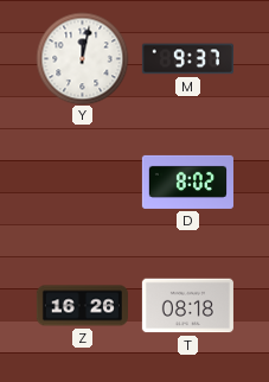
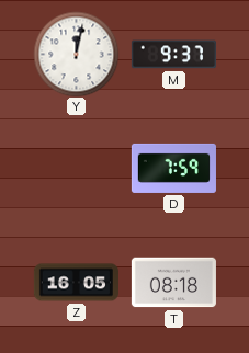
D: 8:02 -> 7:59
Z: 16:26 -> 16:05
